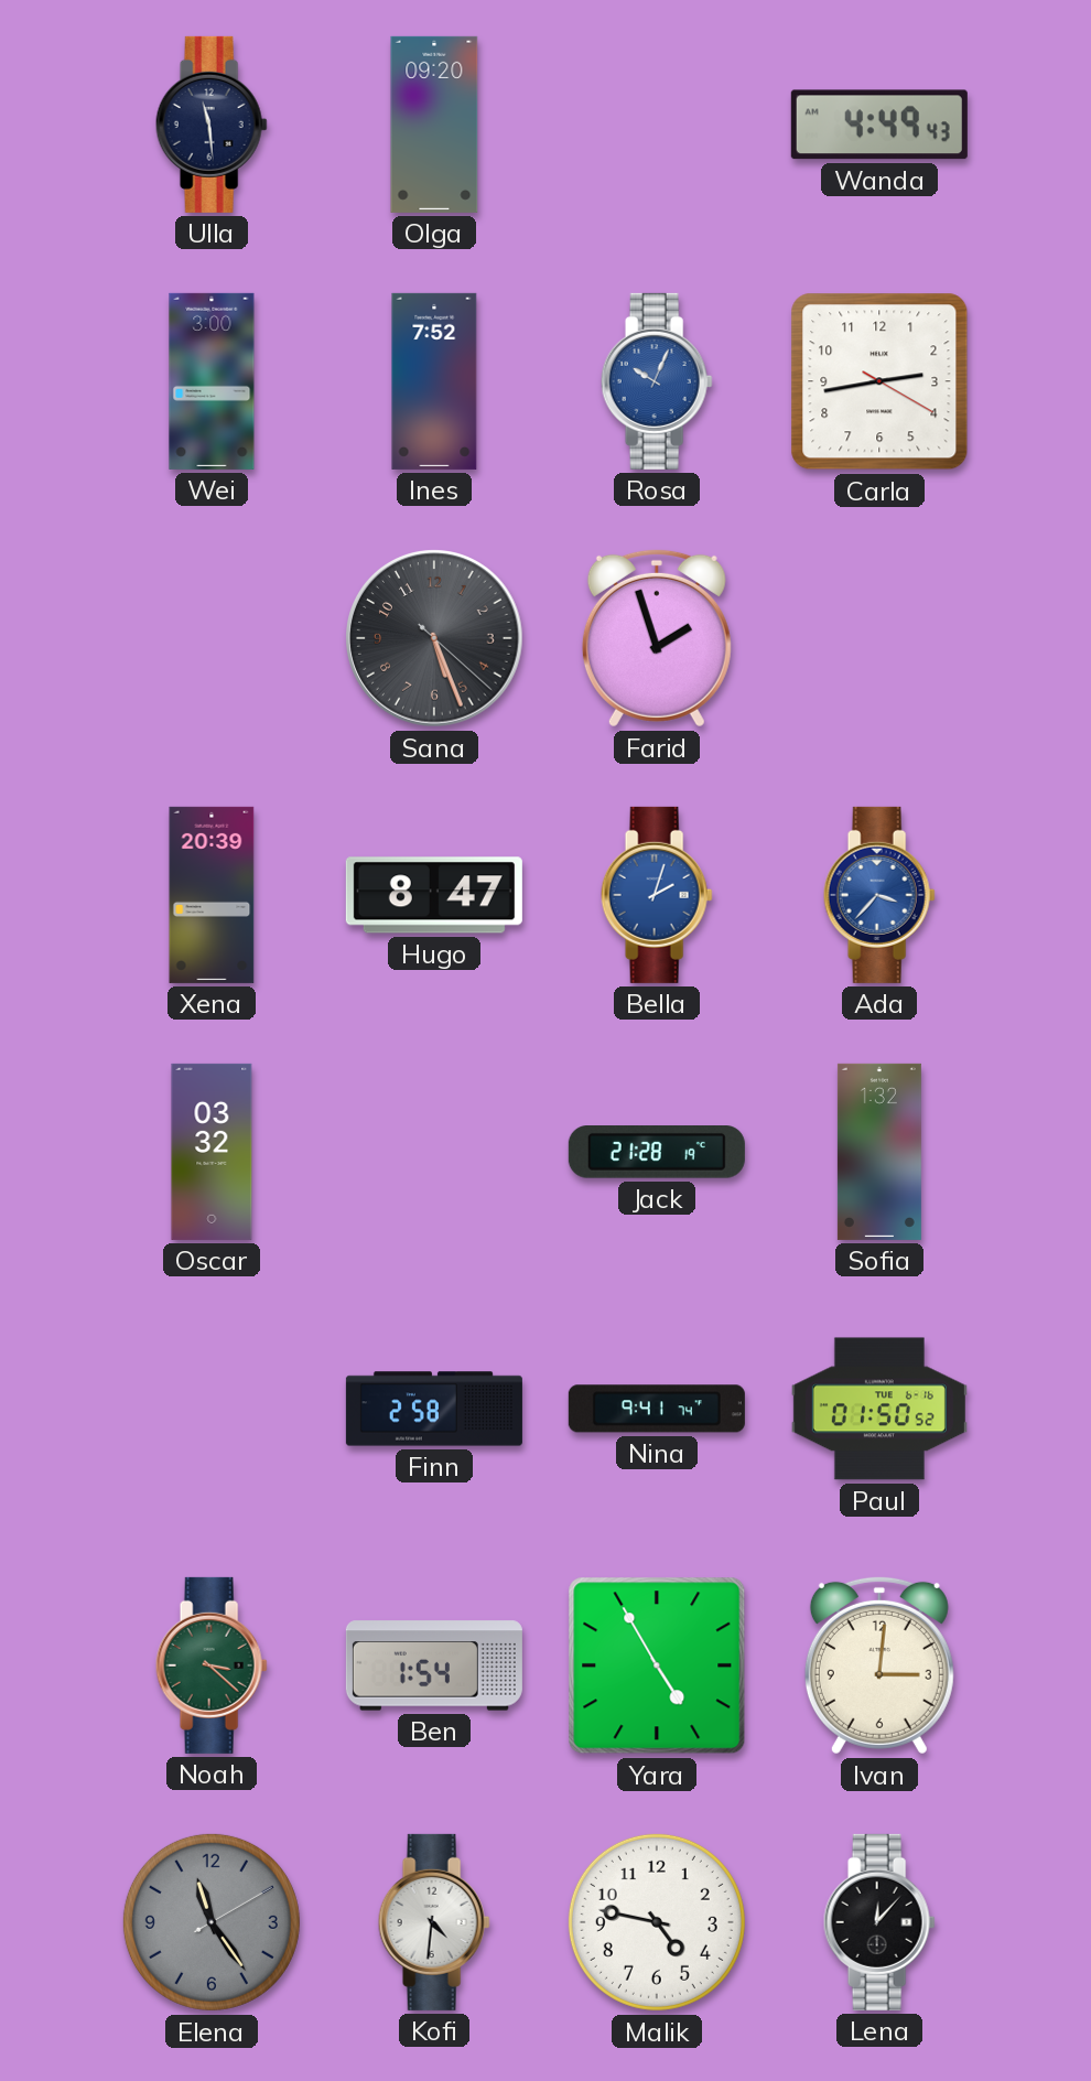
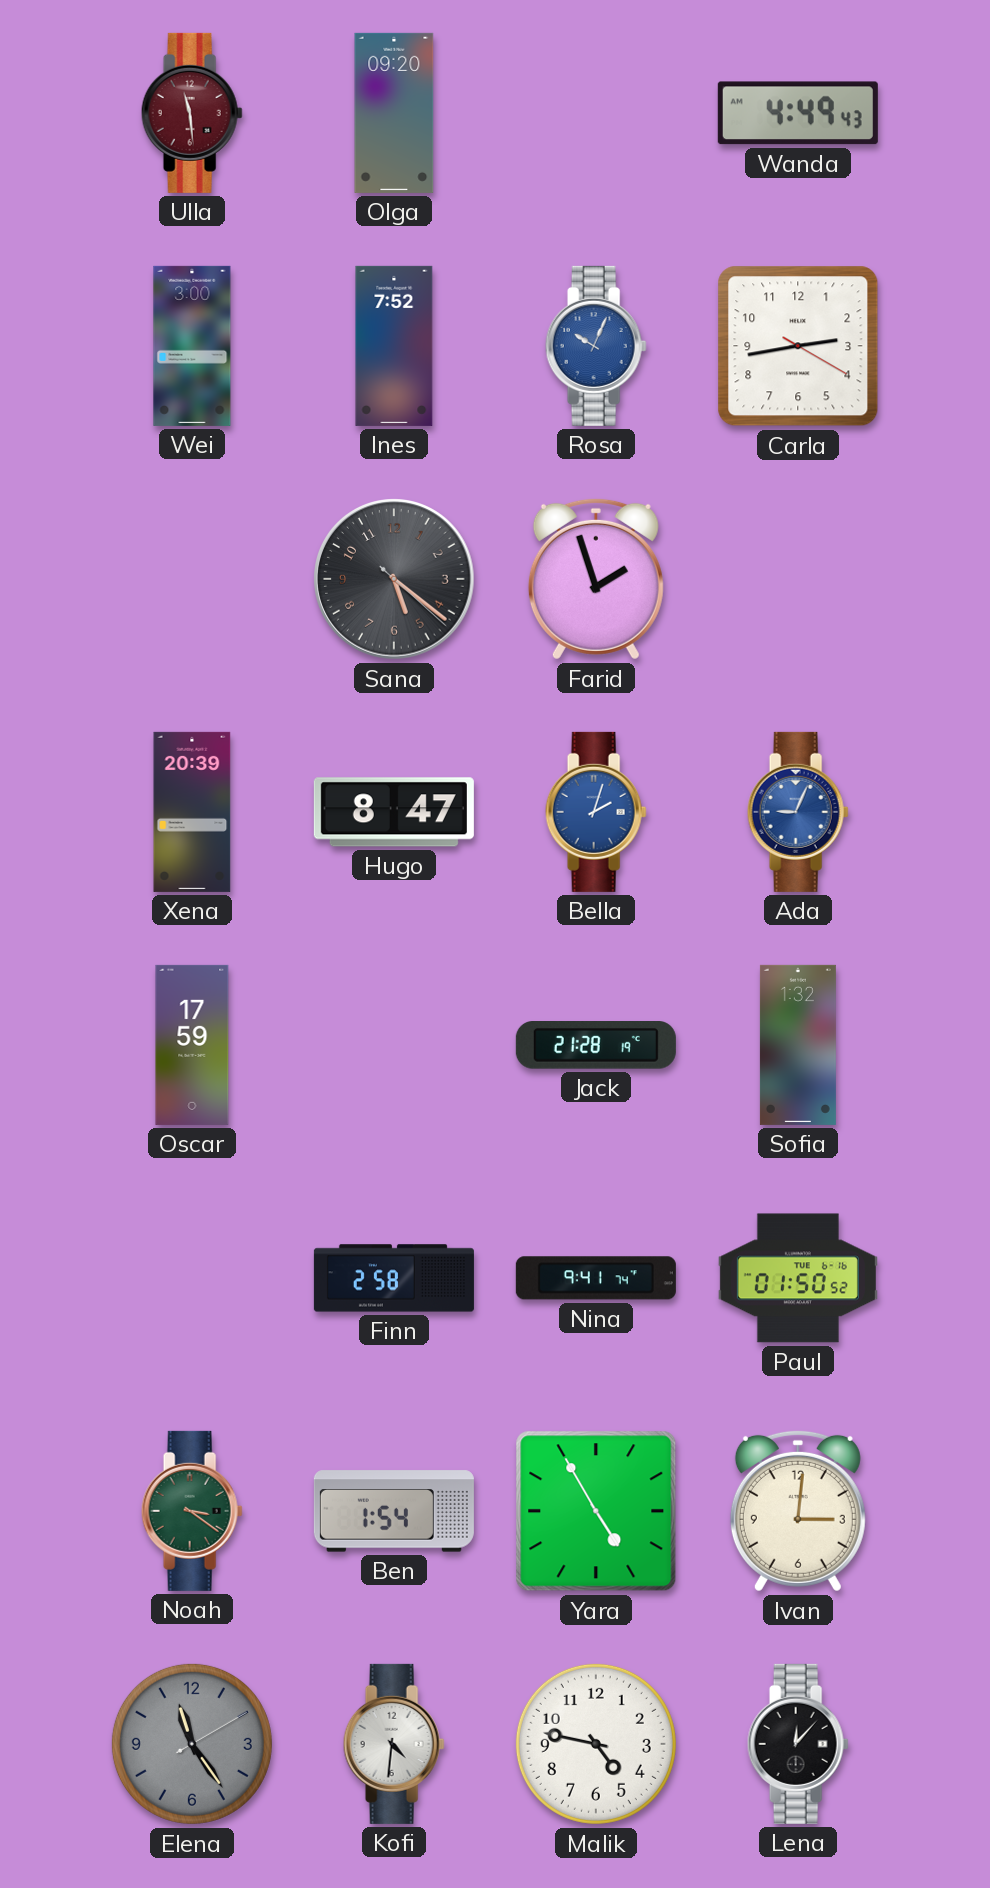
Ulla dial: navy -> burgundy
Sana: 5:26 -> 5:21
Ada: 3:37 -> 9:04
Oscar: 03:32 -> 17:59
Noah: 3:22 -> 3:21
